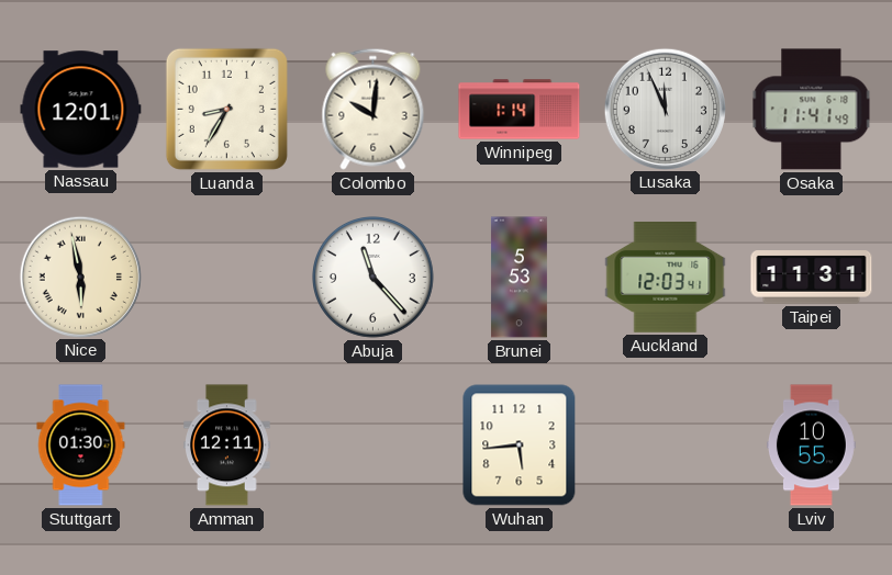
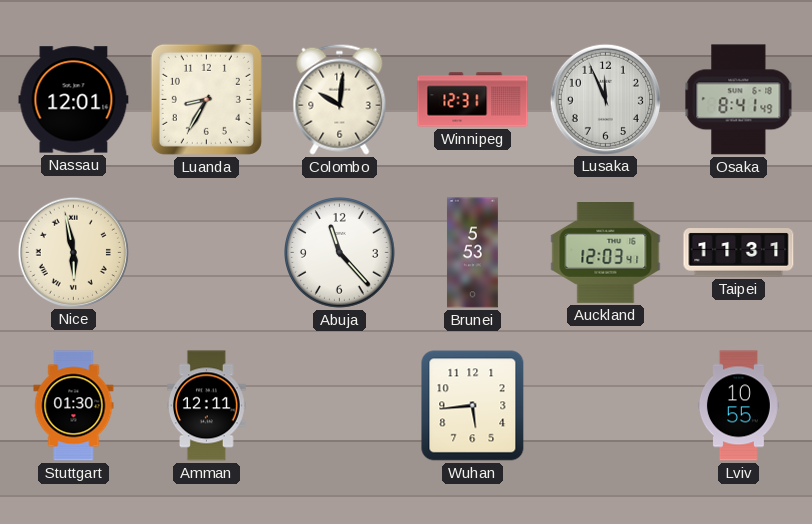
Winnipeg: 1:14 -> 12:31
Osaka: 11:41 -> 8:41
